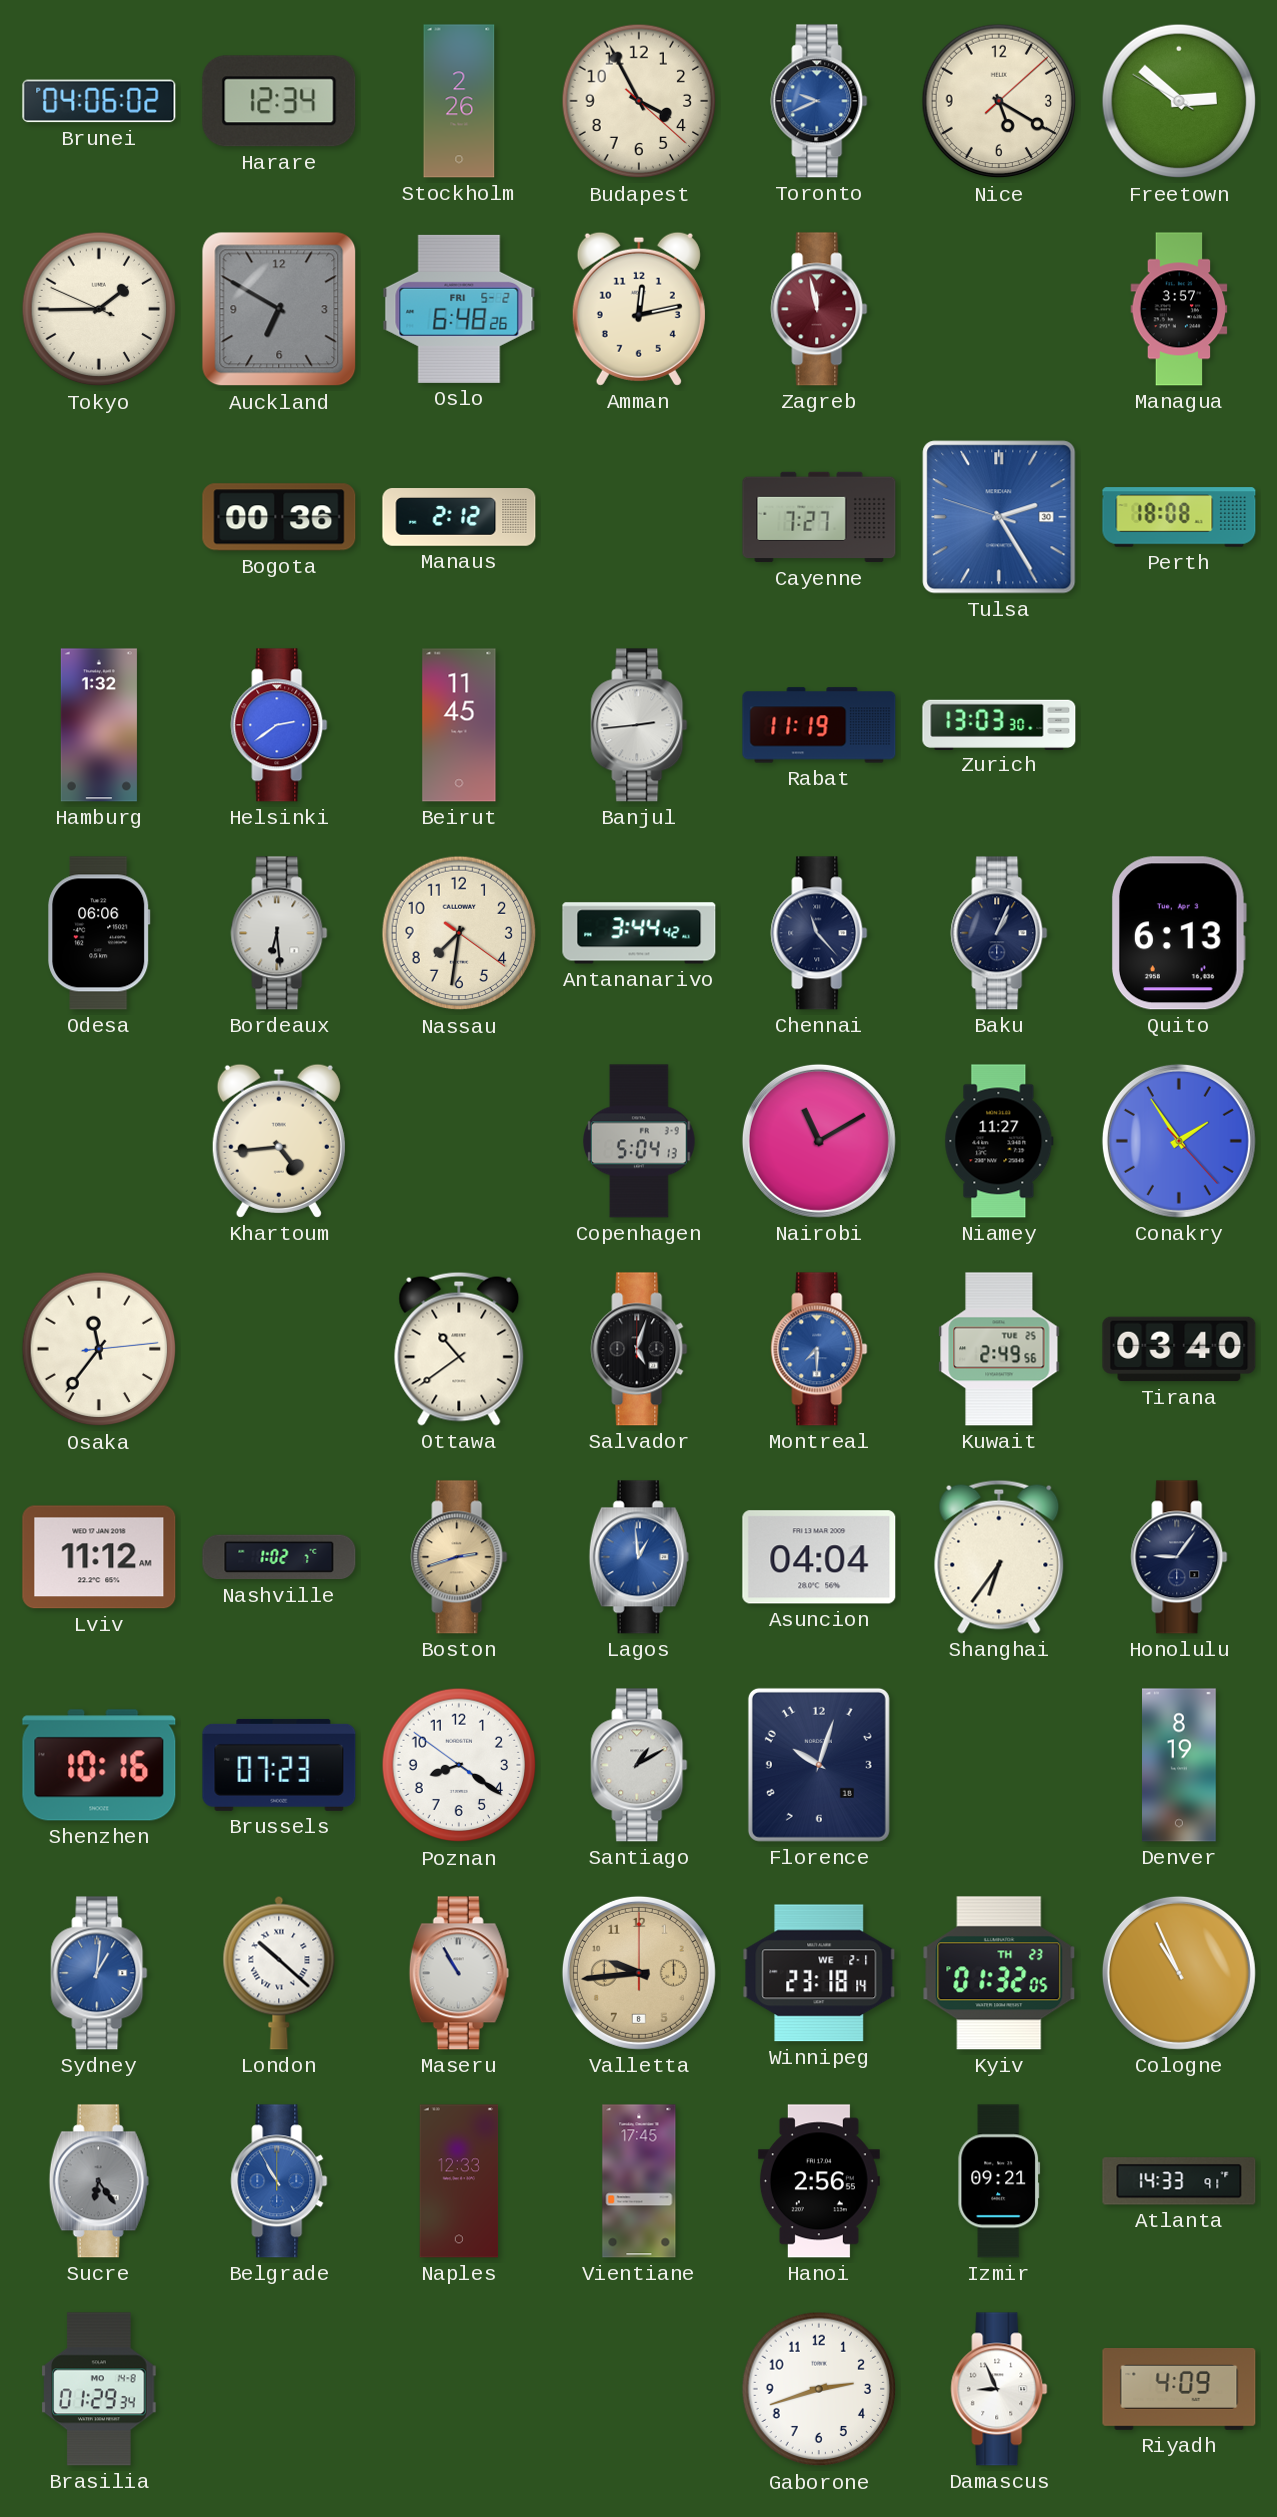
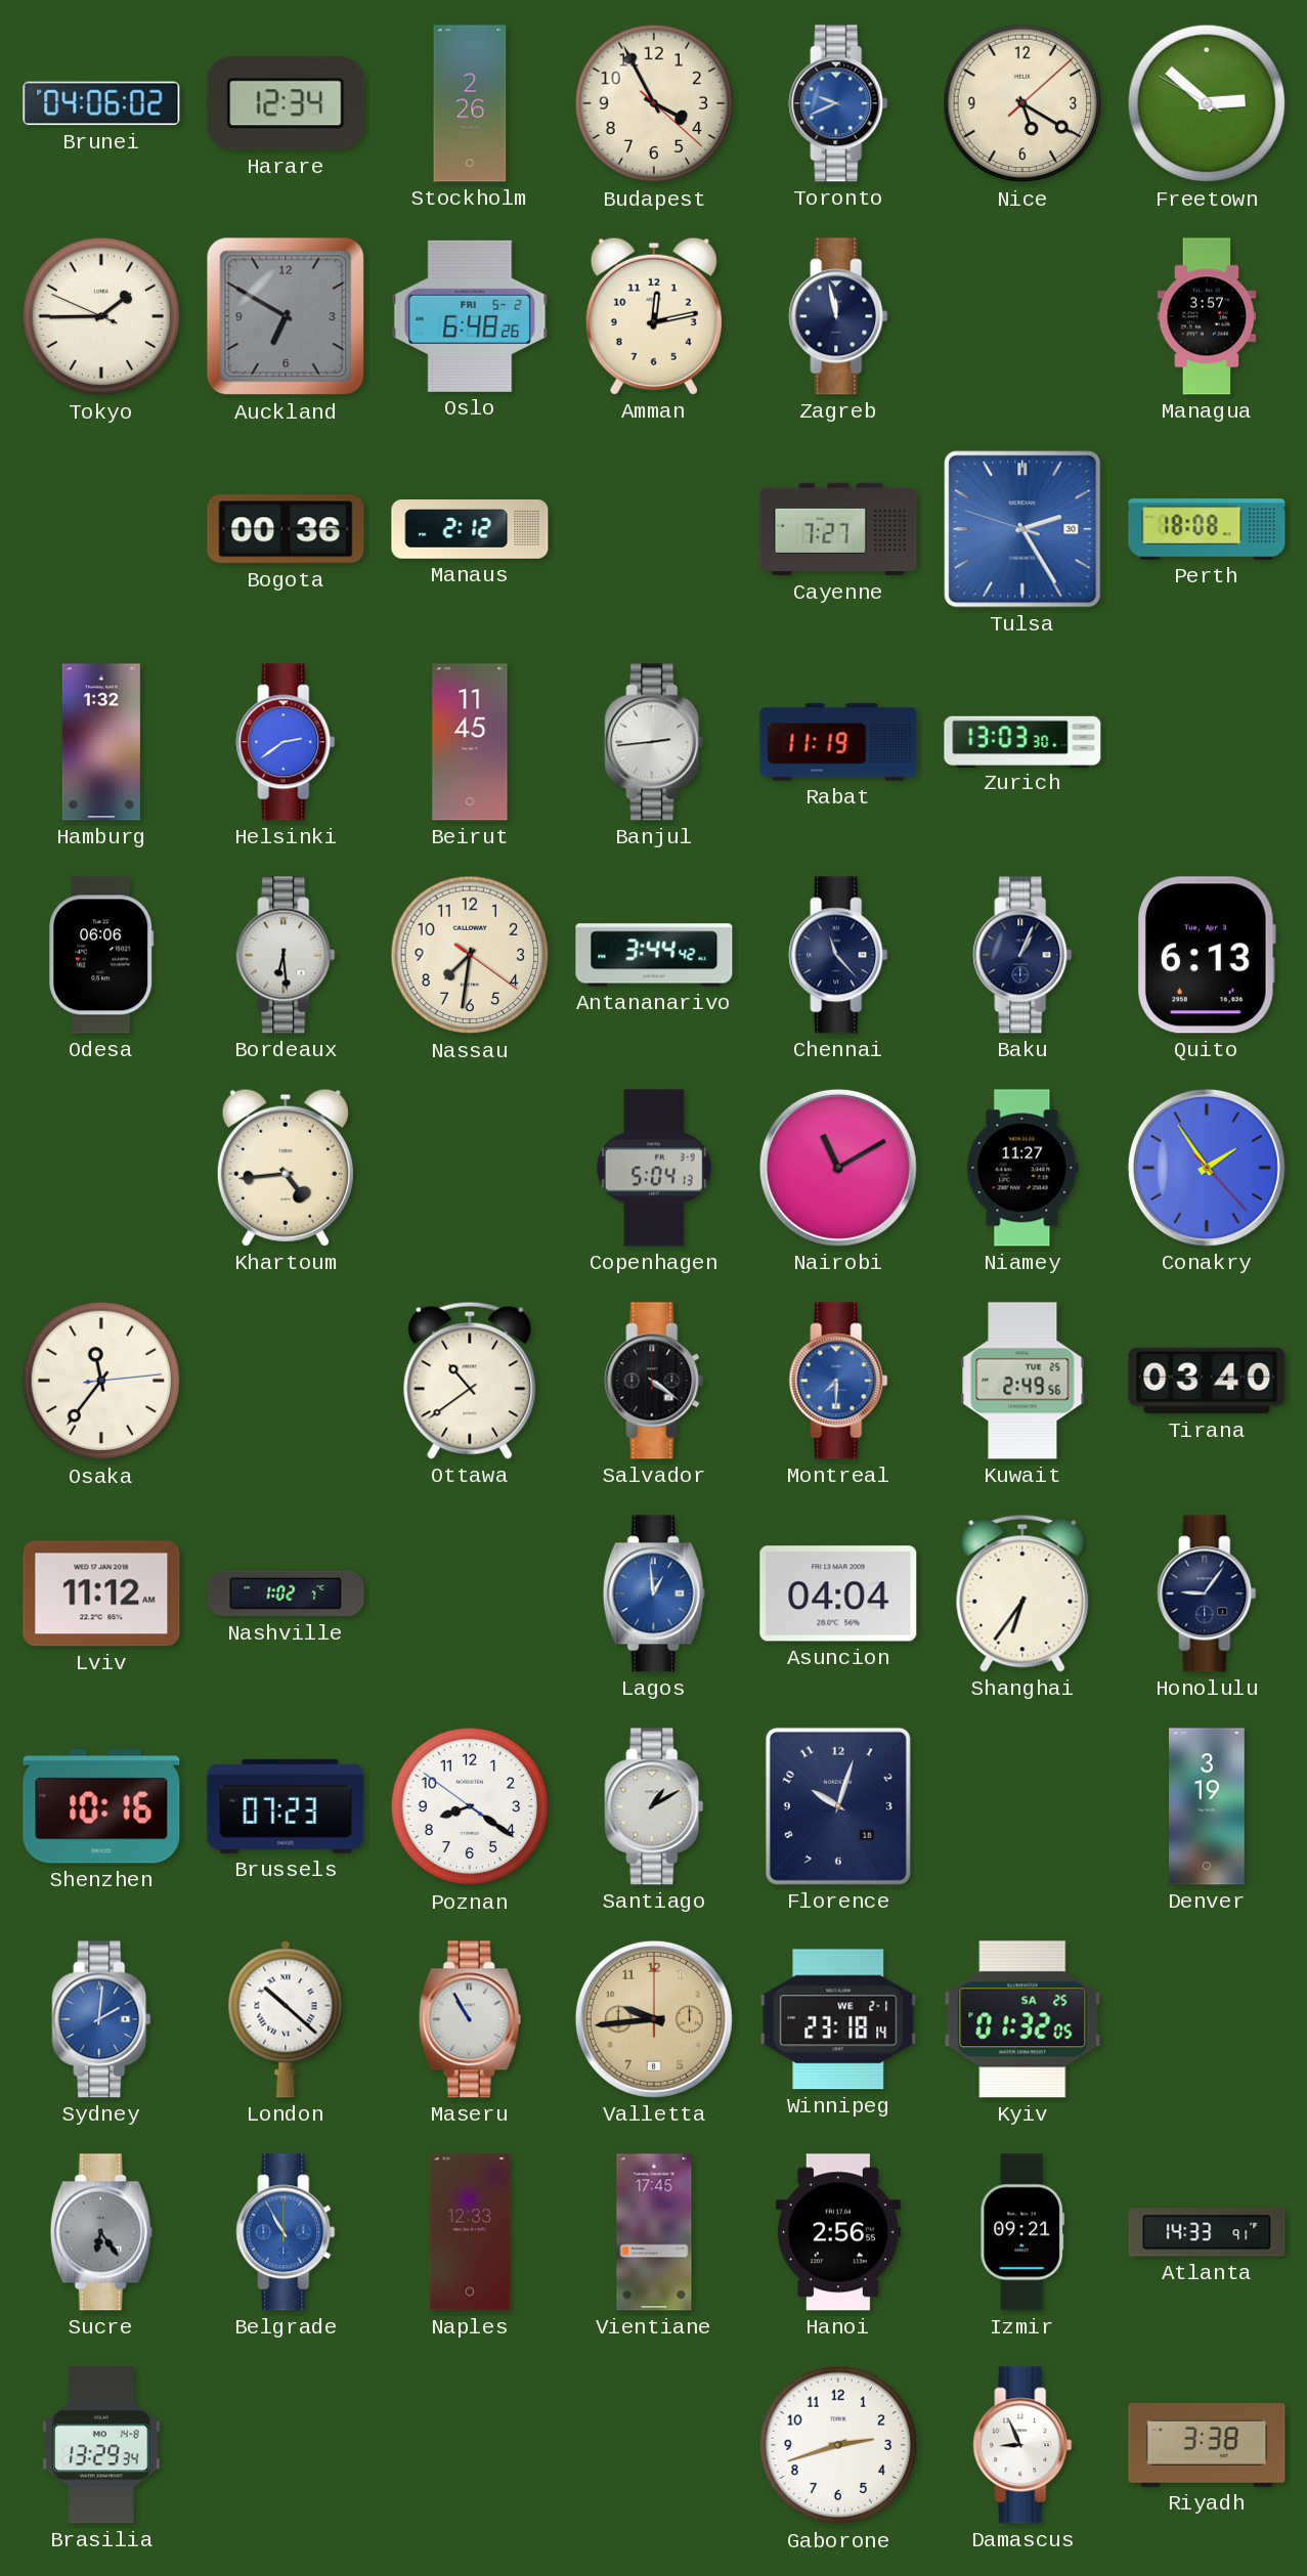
Zagreb dial: burgundy -> navy
Salvador: 5:03 -> 4:21
Boston: 2:42 -> none
Denver: 8:19 -> 3:19
Sydney: 1:01 -> 2:01
Kyiv date: TH 23 -> SA 25
Cologne: 10:56 -> none
Brasilia: 01:29 -> 13:29
Riyadh: 4:09 -> 3:38
